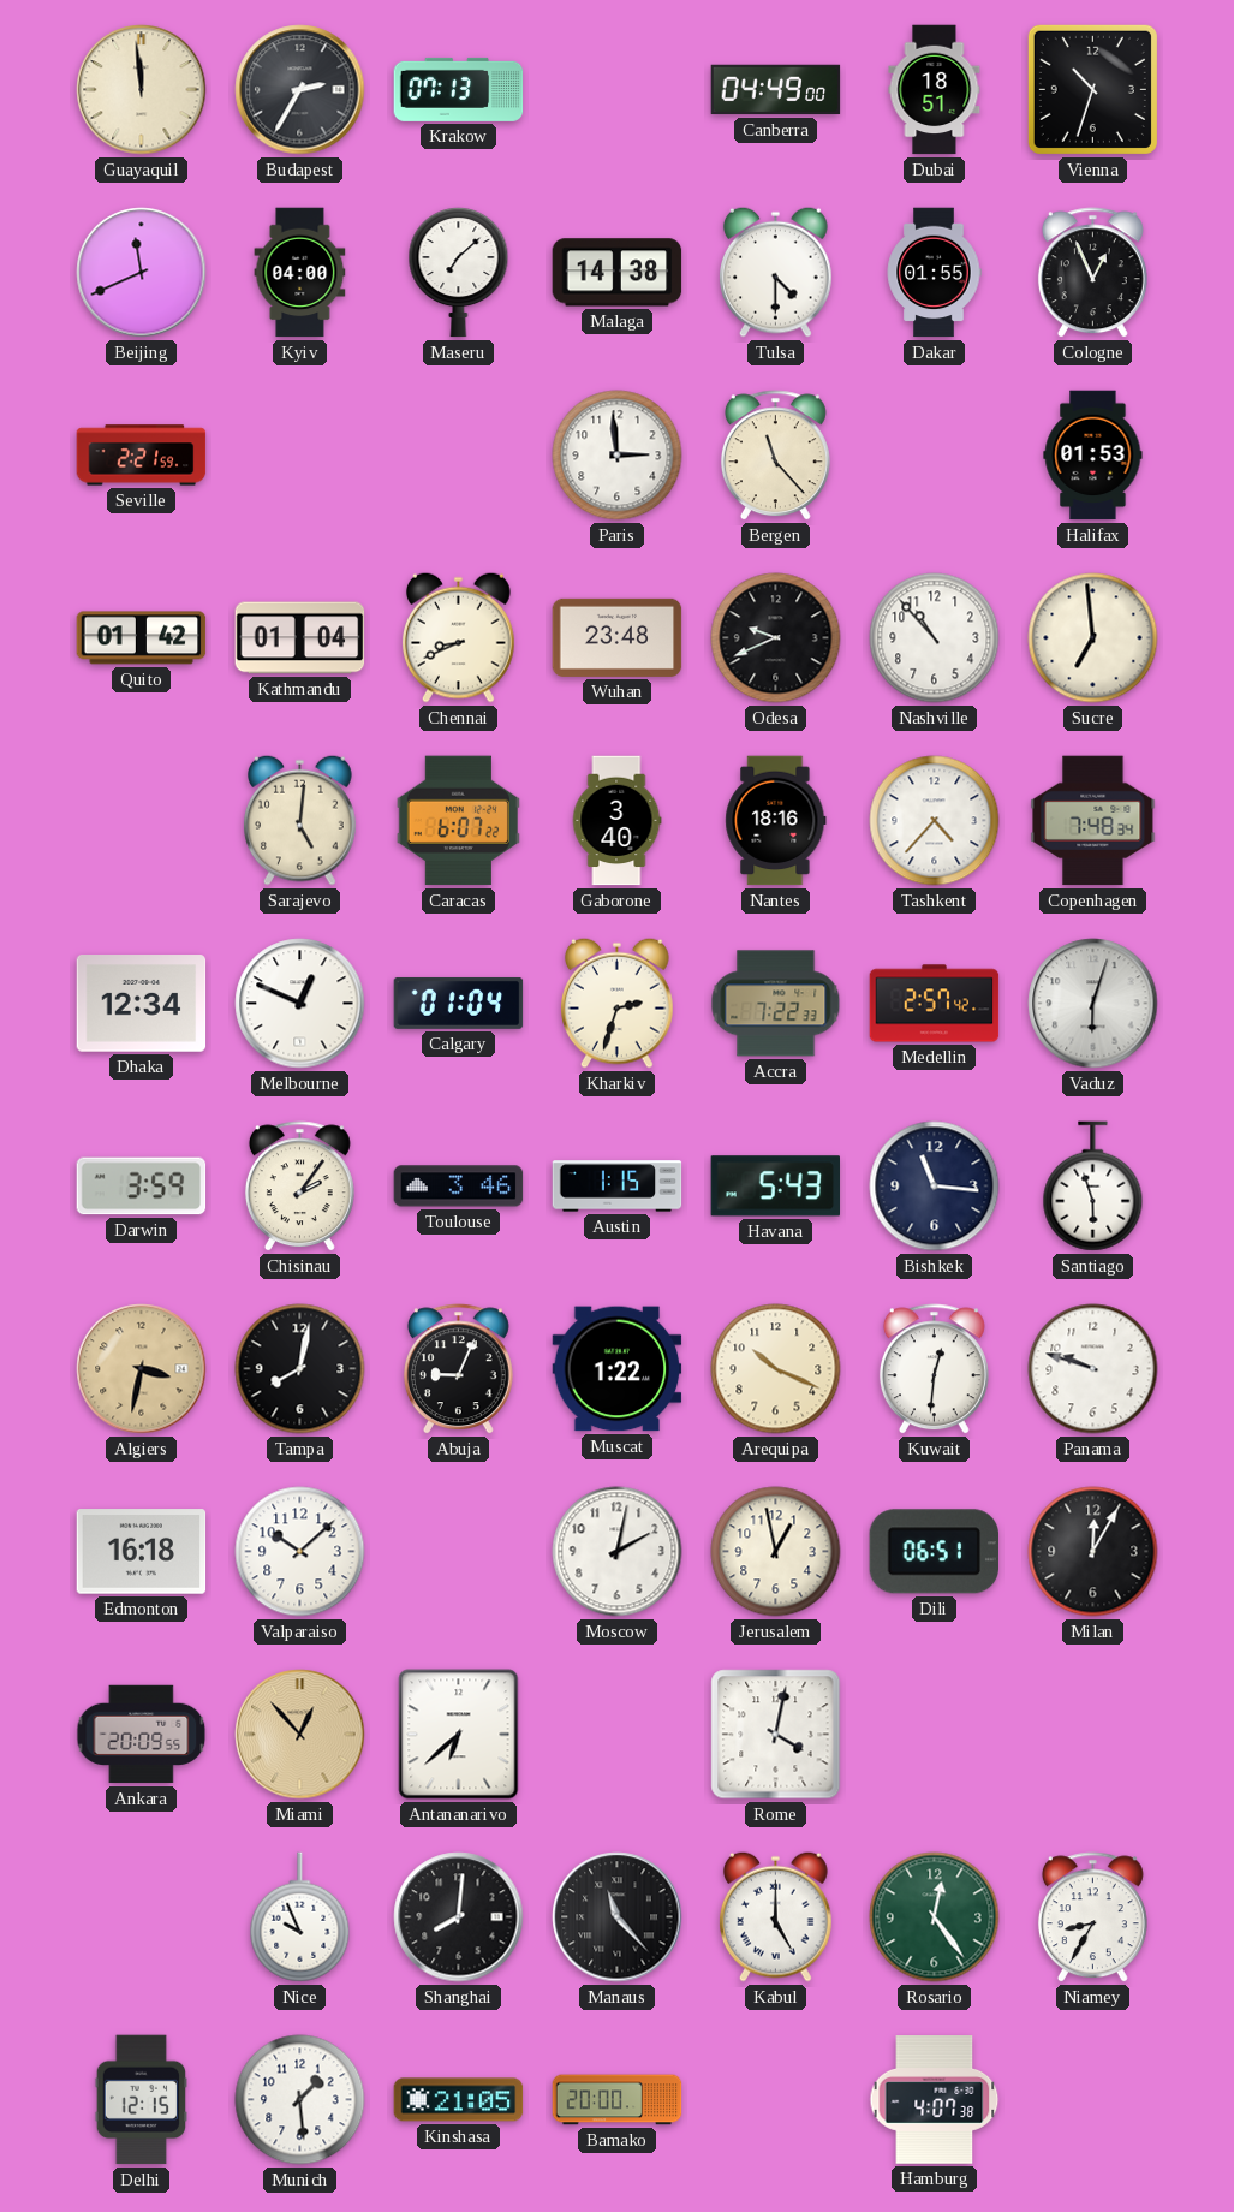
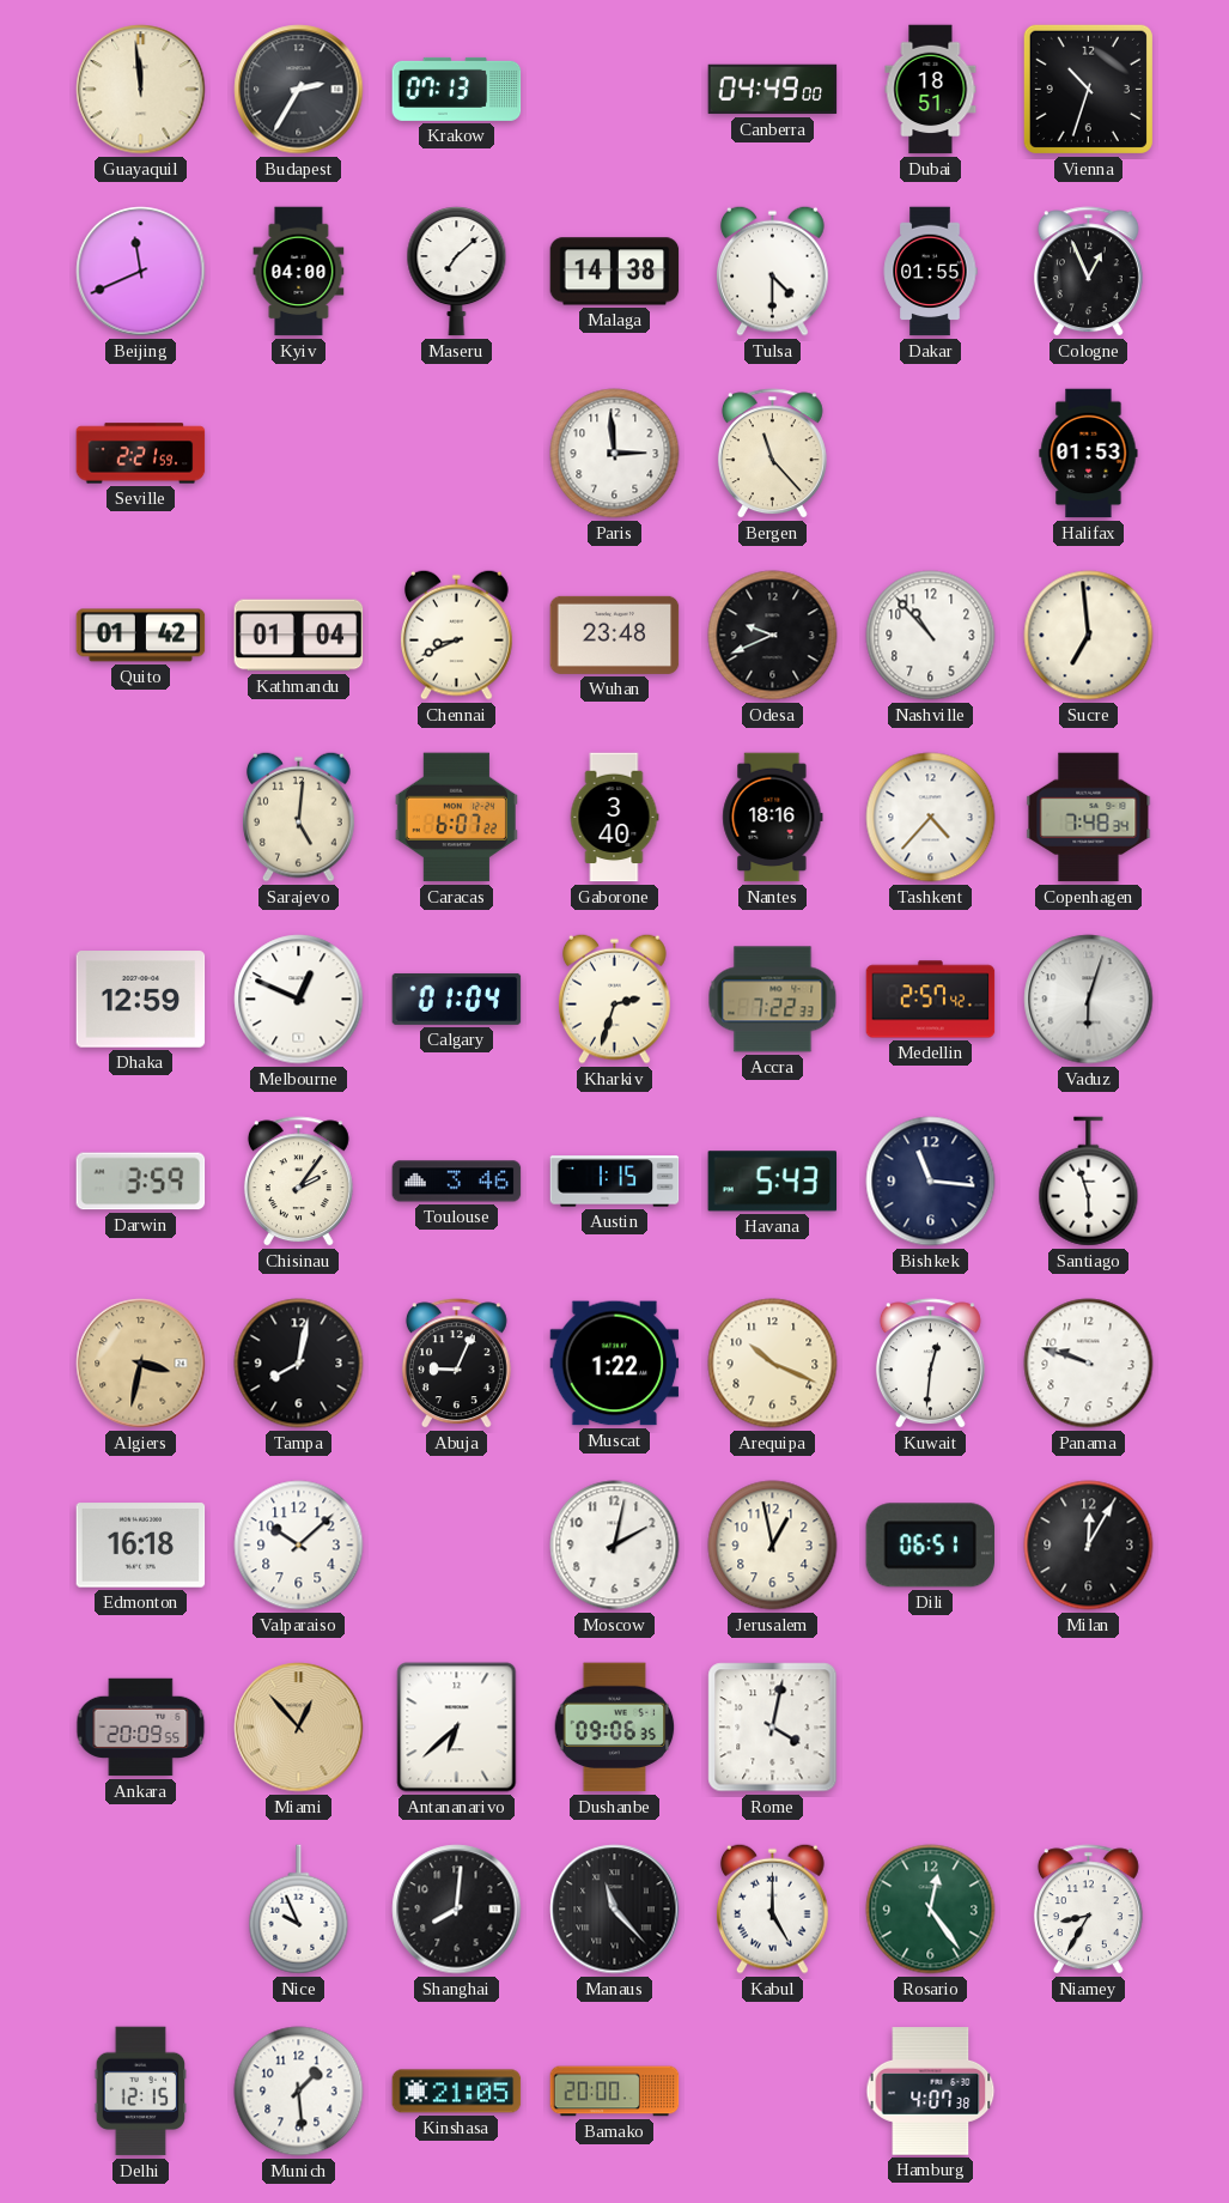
Dhaka: 12:34 -> 12:59
Dushanbe: none -> 09:06
